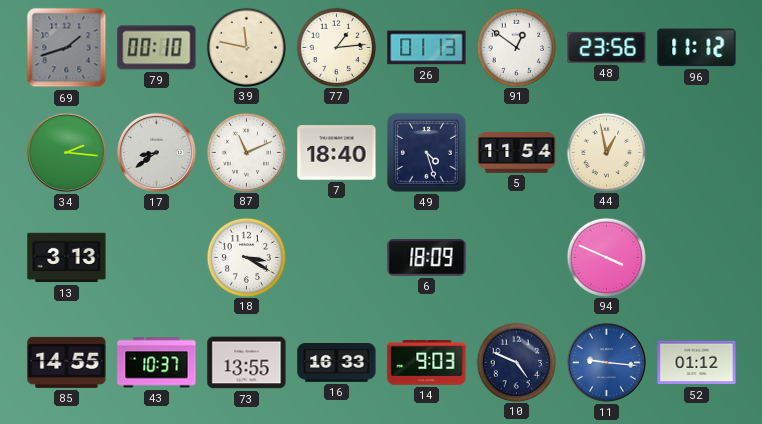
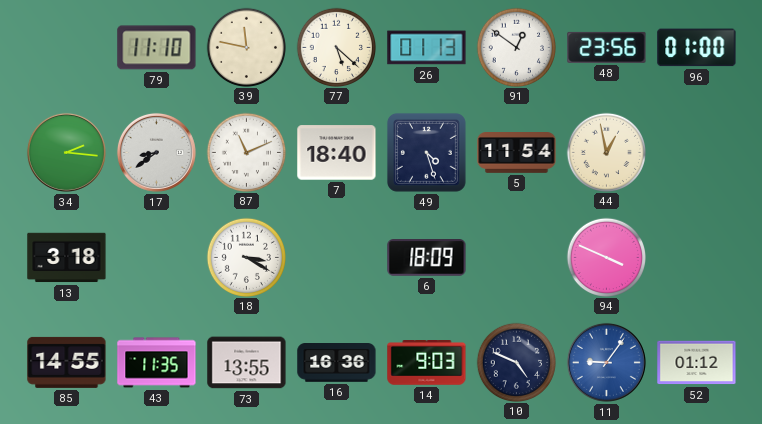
69: 1:42 -> none
79: 00:10 -> 11:10
77: 1:14 -> 5:22
96: 11:12 -> 01:00
13: 3:13 -> 3:18
43: 10:37 -> 11:35
16: 16:33 -> 16:36
11: 9:16 -> 9:06
